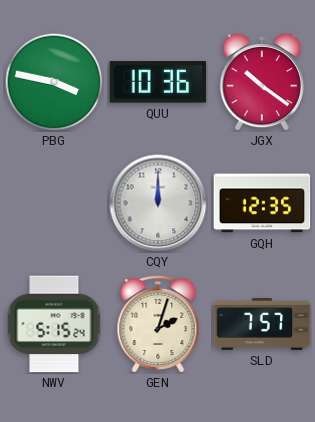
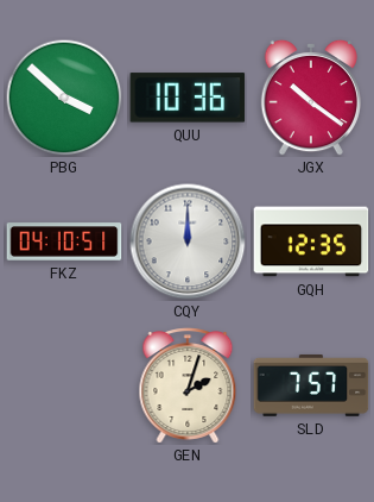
PBG: 3:47 -> 3:52
FKZ: none -> 04:10
NWV: 5:15 -> none
